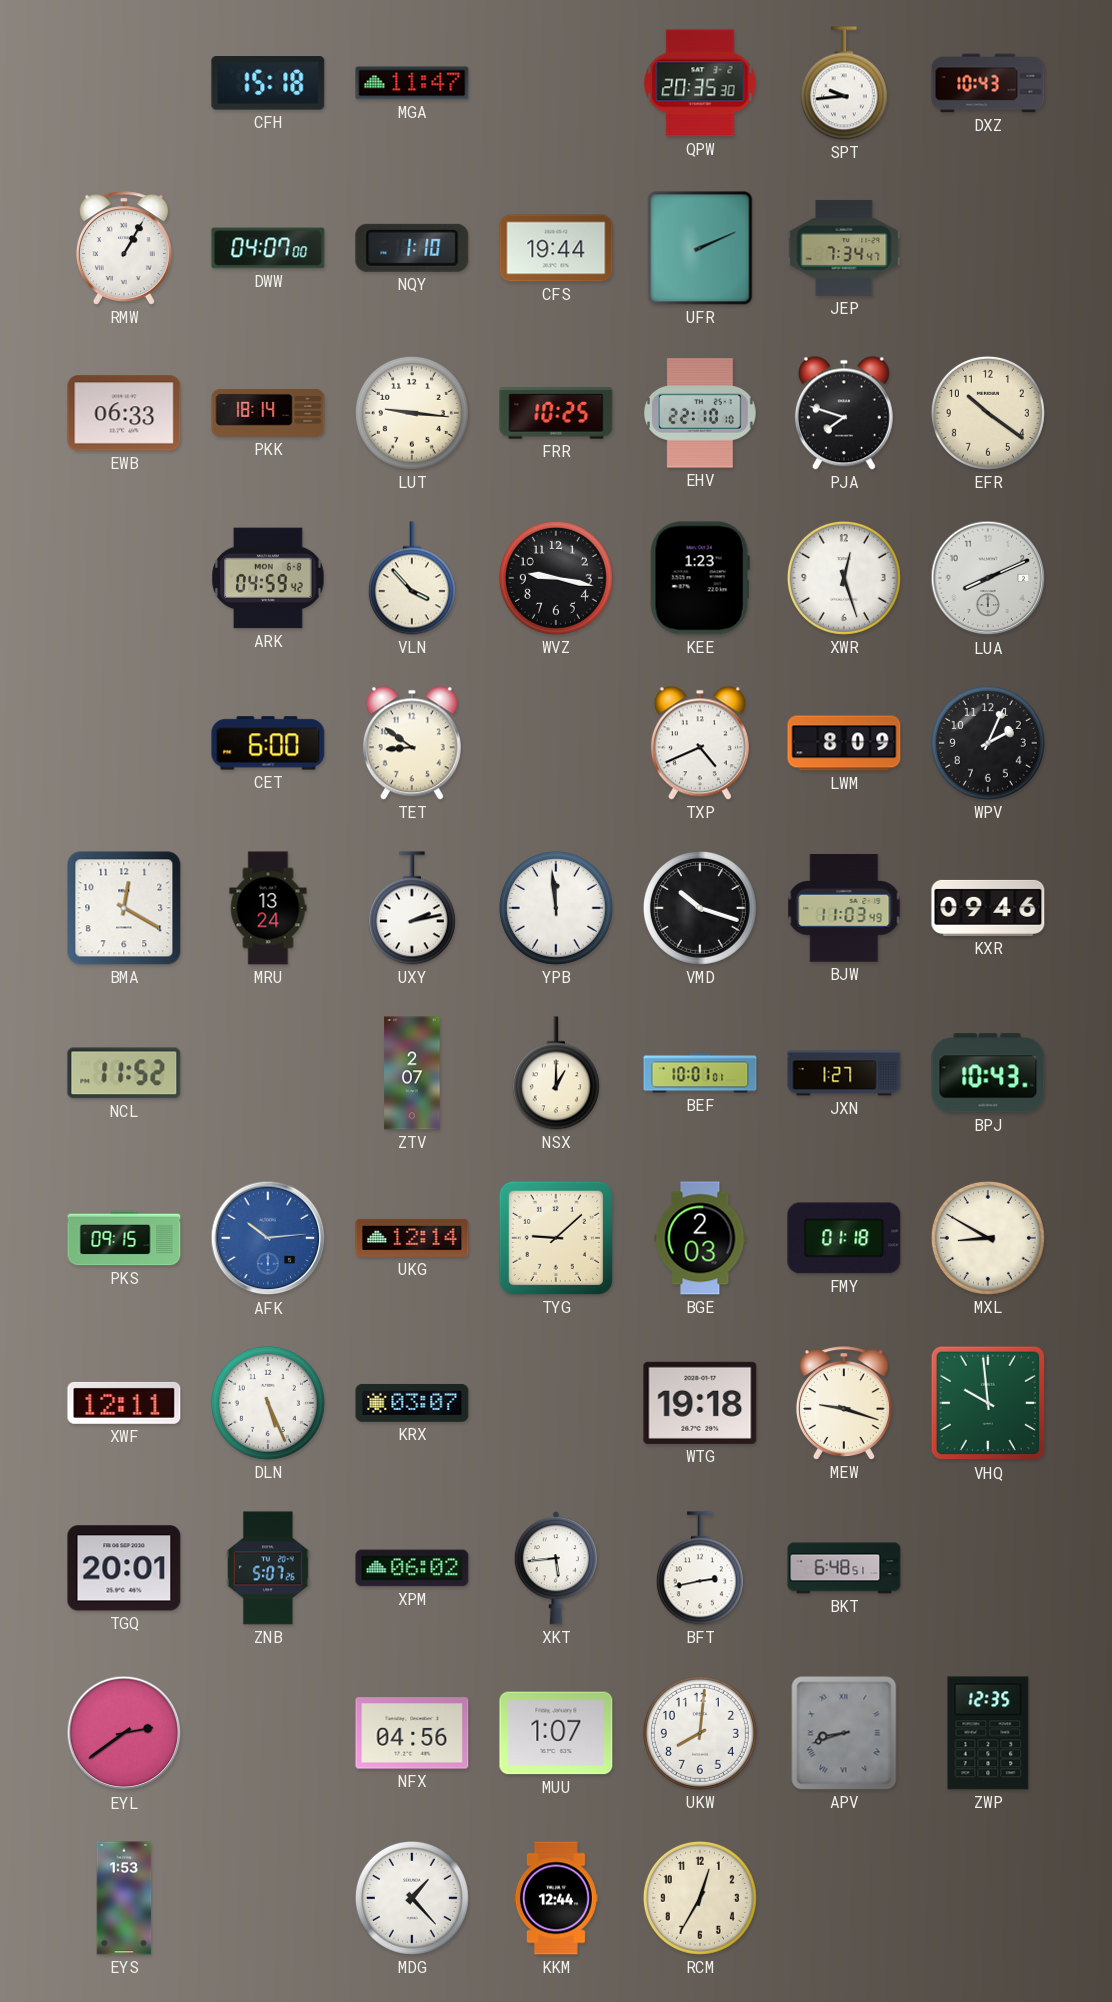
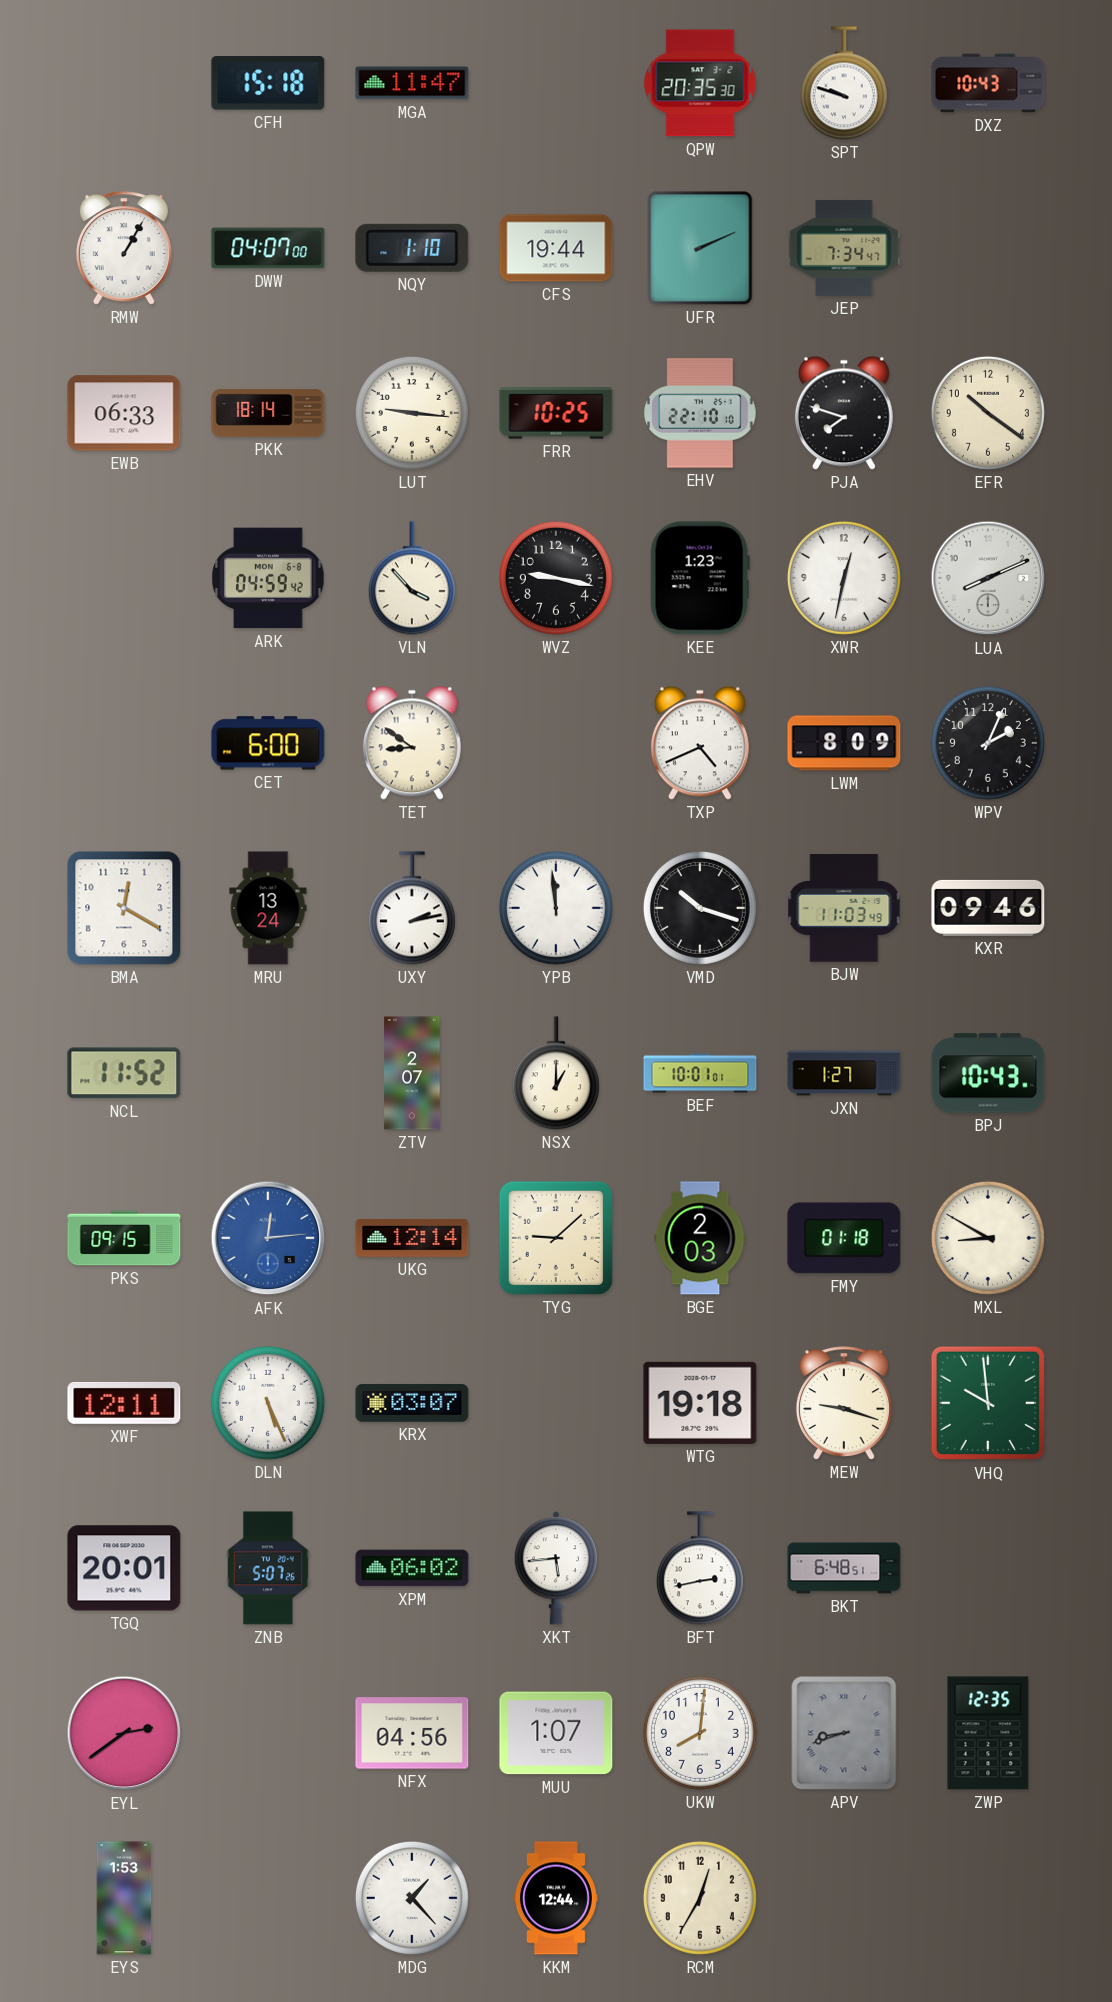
SPT: 9:44 -> 9:48
XWR: 12:27 -> 12:32
AFK: 10:14 -> 12:14
